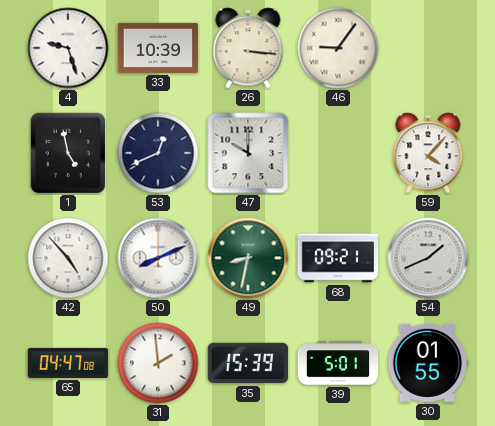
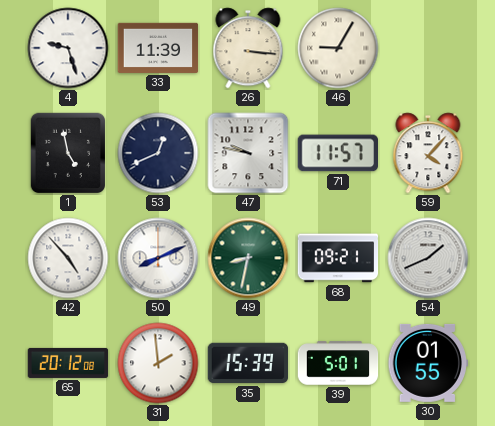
33: 10:39 -> 11:39
46: 9:06 -> 9:05
47: 10:00 -> 9:47
71: none -> 11:57
65: 04:47 -> 20:12
